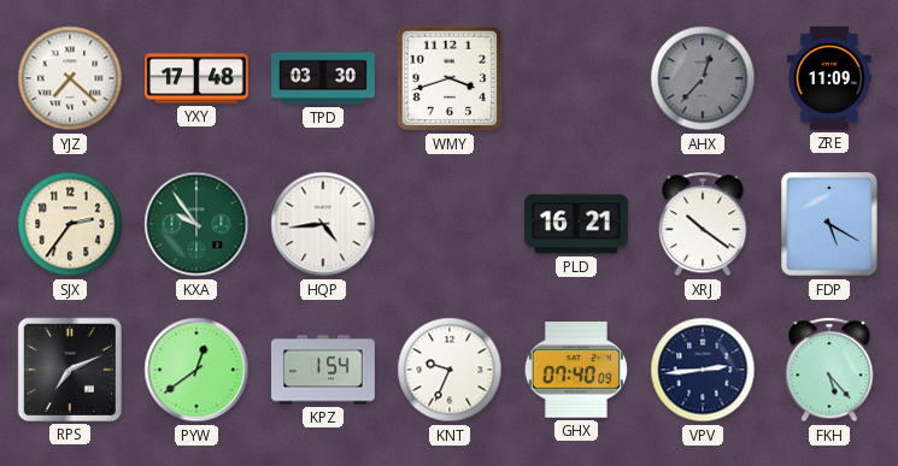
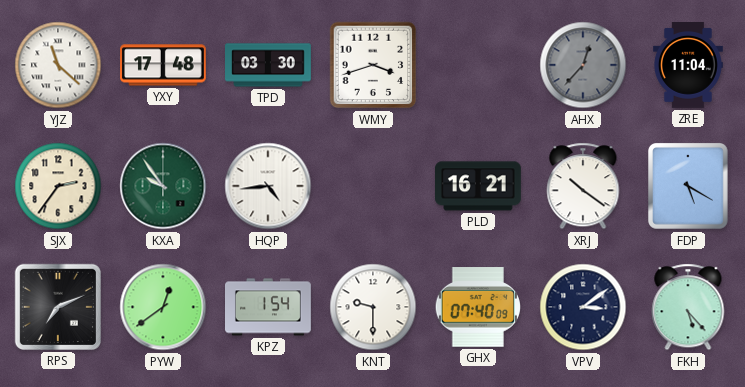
YJZ: 7:22 -> 11:22
ZRE: 11:09 -> 11:04
KNT: 9:34 -> 9:30
VPV: 2:44 -> 3:09
